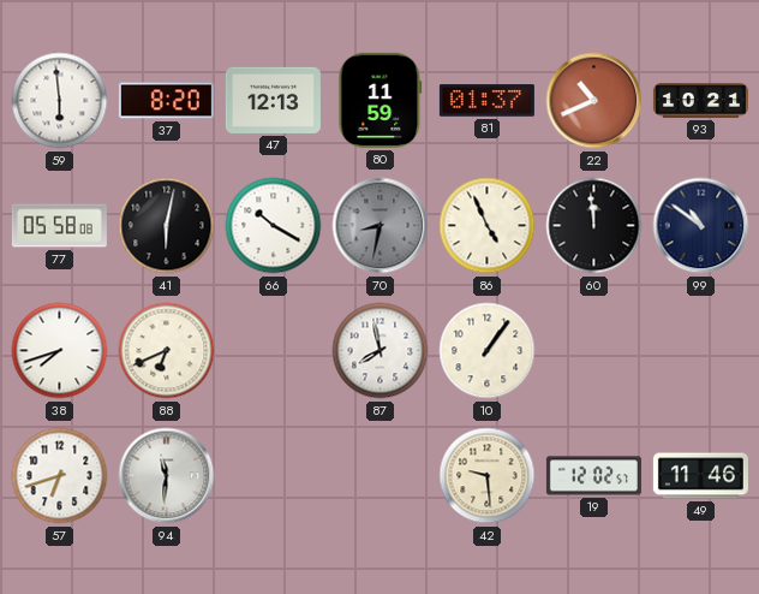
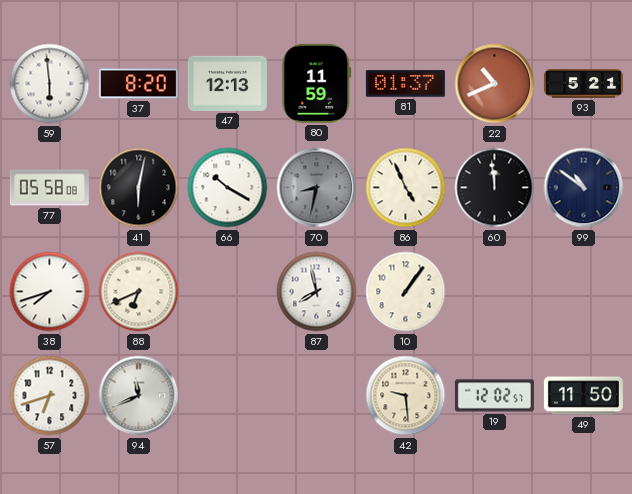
93: 10:21 -> 5:21
94: 11:31 -> 11:41
49: 11:46 -> 11:50
